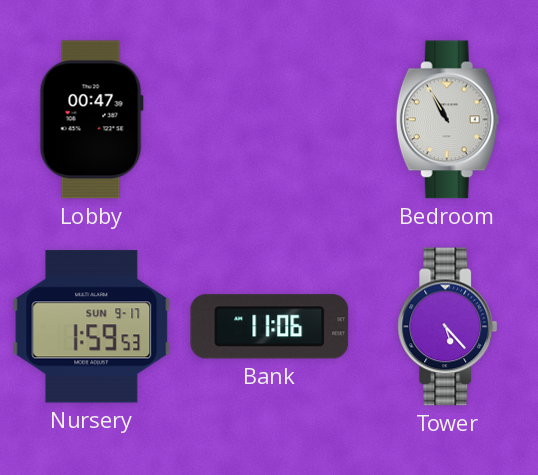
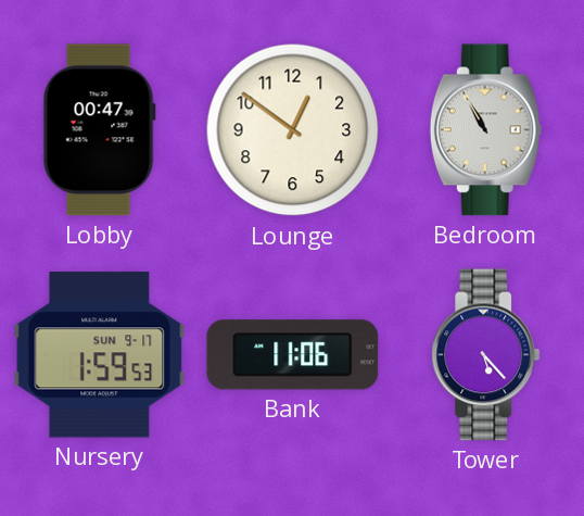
Lounge: none -> 12:51
